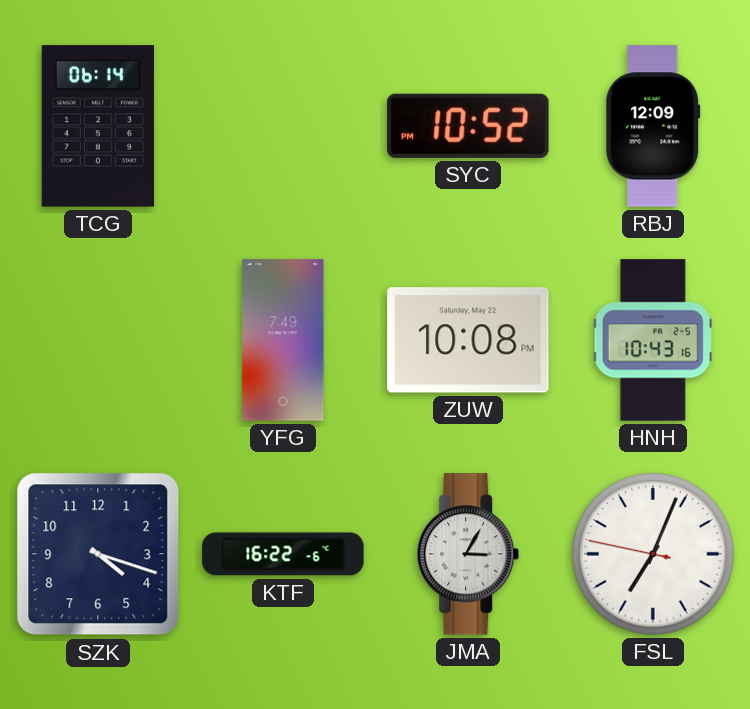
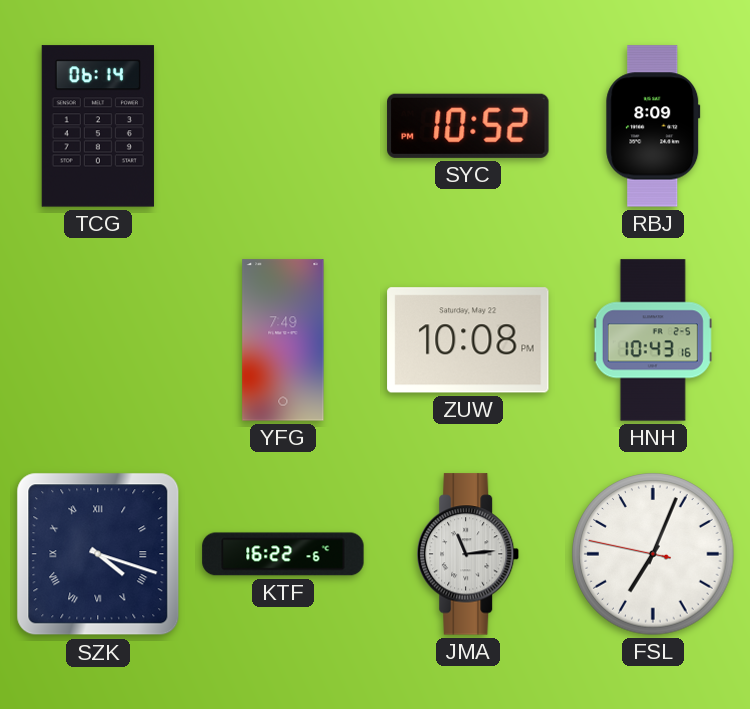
RBJ: 12:09 -> 8:09
SZK numerals: Arabic -> Roman
JMA: 3:05 -> 11:14
